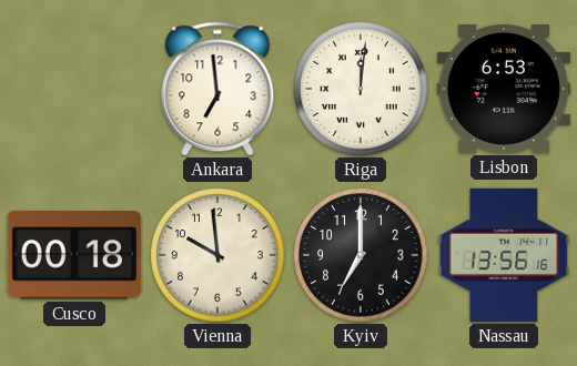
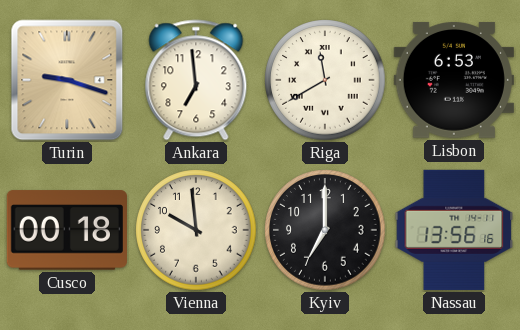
Turin: none -> 9:18
Riga: 12:01 -> 11:40
